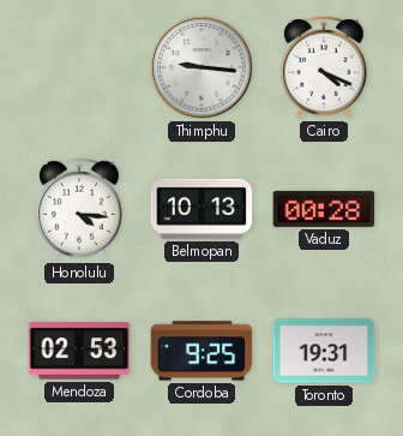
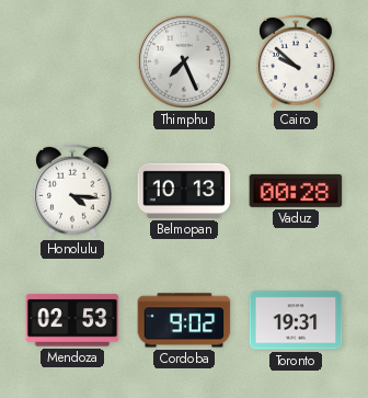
Thimphu: 9:16 -> 7:26
Cairo: 4:19 -> 9:52
Cordoba: 9:25 -> 9:02
